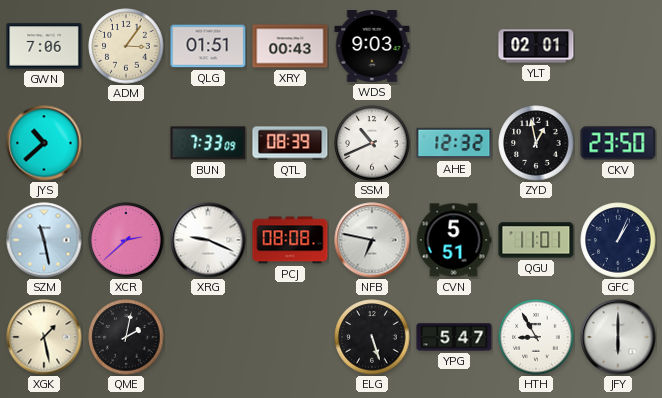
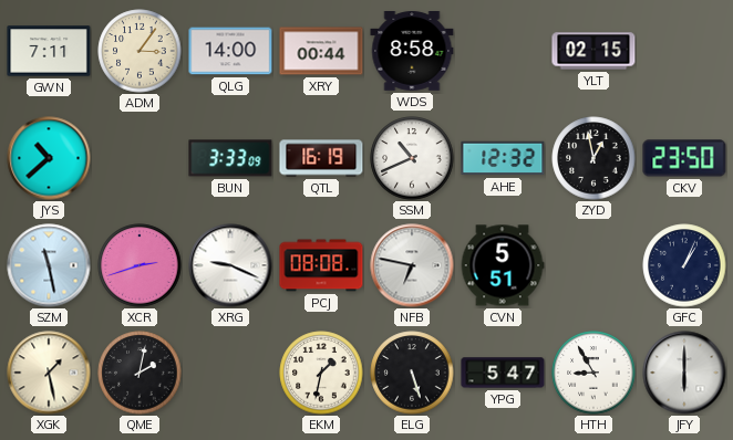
GWN: 7:06 -> 7:11
QLG: 01:51 -> 14:00
XRY: 00:43 -> 00:44
WDS: 9:03 -> 8:58
YLT: 02:01 -> 02:15
BUN: 7:33 -> 3:33
QTL: 08:39 -> 16:19
XCR: 2:38 -> 2:42
QGU: 11:01 -> none
EKM: none -> 1:32
